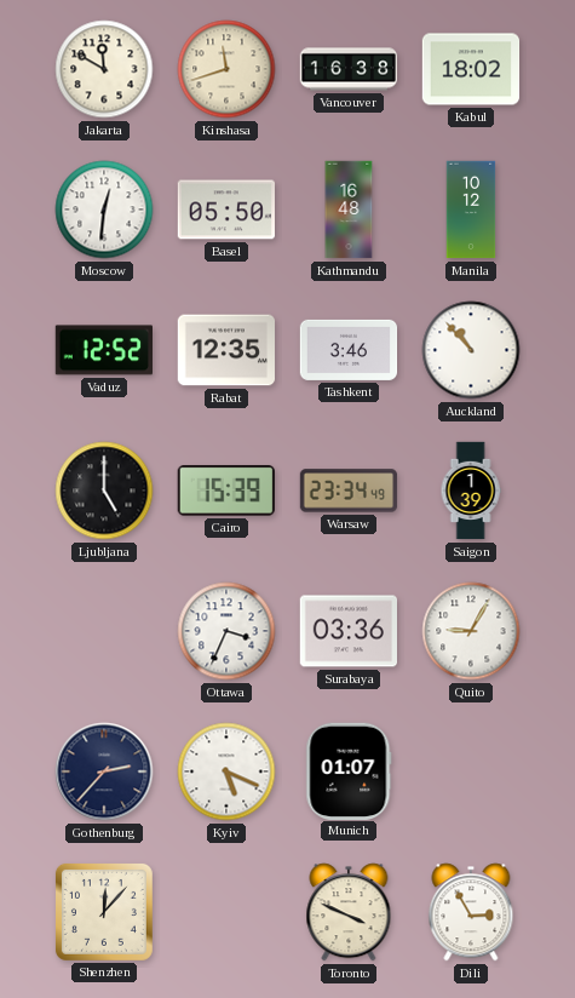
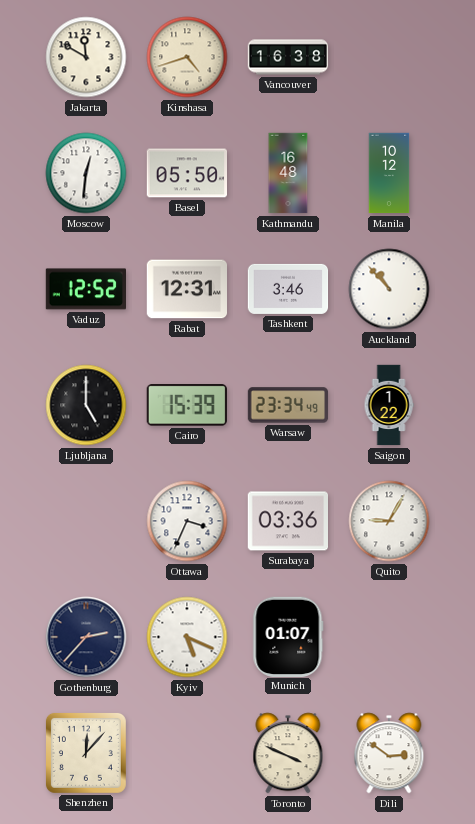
Kinshasa: 11:42 -> 4:42
Kabul: 18:02 -> none
Rabat: 12:35 -> 12:31
Saigon: 1:39 -> 1:22
Dili: 2:55 -> 2:51
